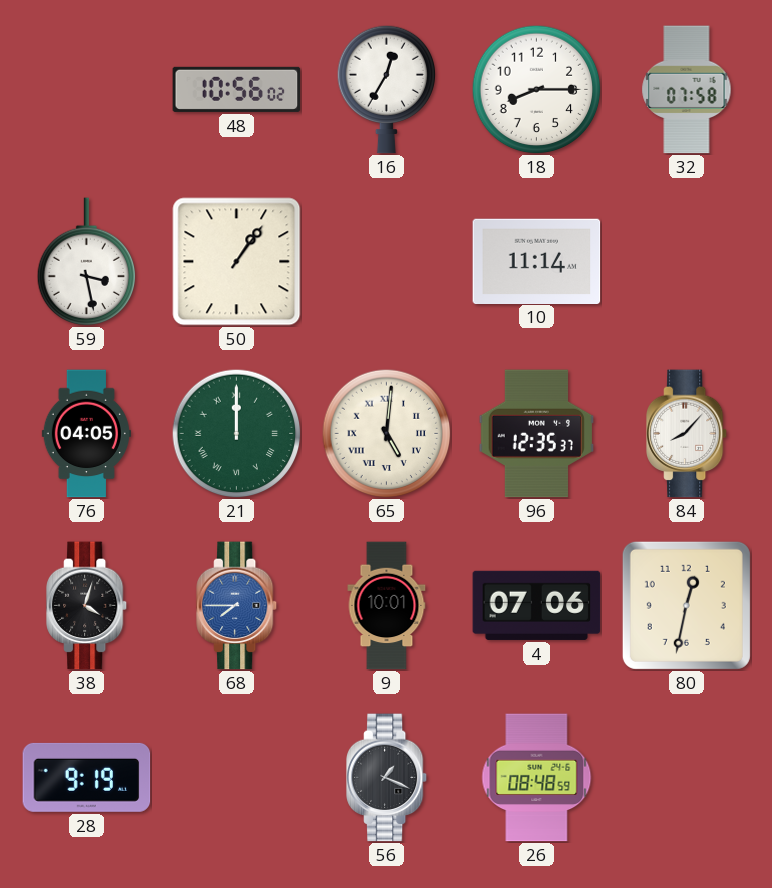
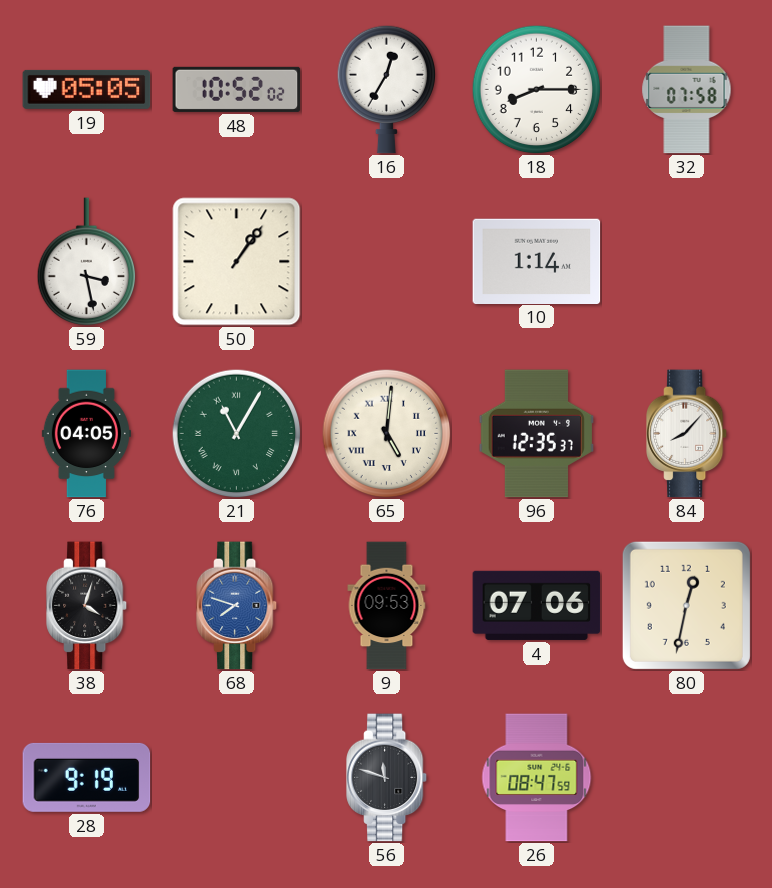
19: none -> 05:05
48: 10:56 -> 10:52
10: 11:14 -> 1:14
21: 12:00 -> 11:05
68: 7:45 -> 7:48
9: 10:01 -> 09:53
56: 1:19 -> 11:48
26: 08:48 -> 08:47
